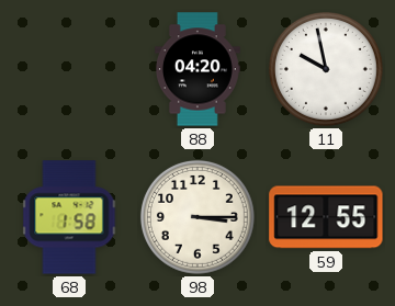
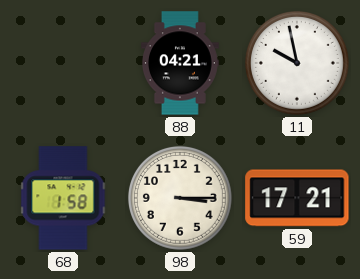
88: 04:20 -> 04:21
59: 12:55 -> 17:21
